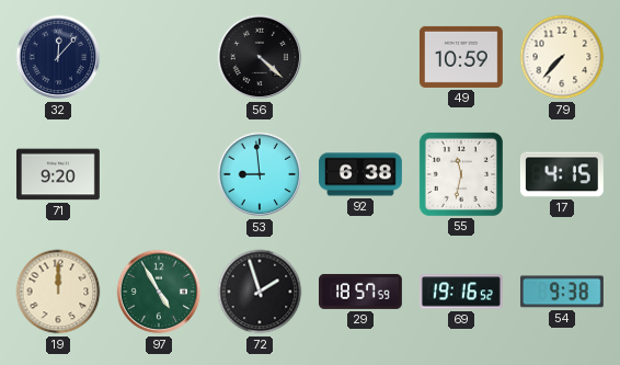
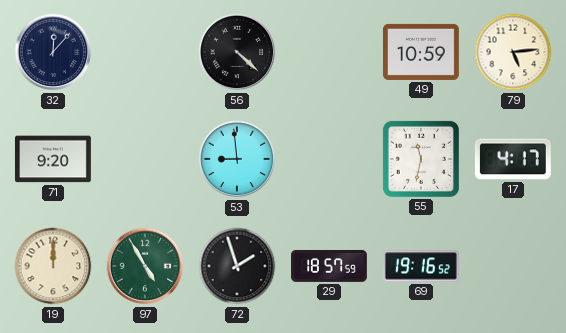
79: 7:37 -> 5:14
92: 6:38 -> none
17: 4:15 -> 4:17
54: 9:38 -> none
